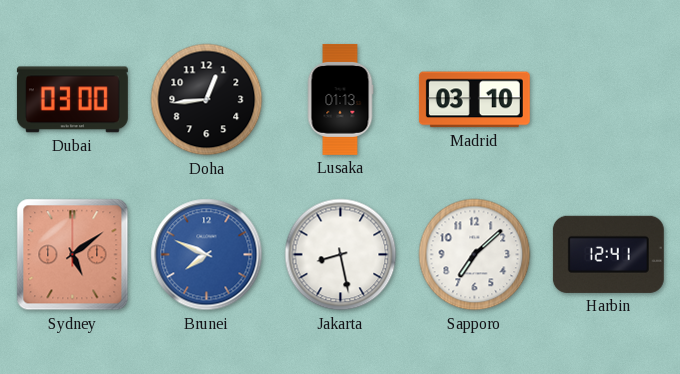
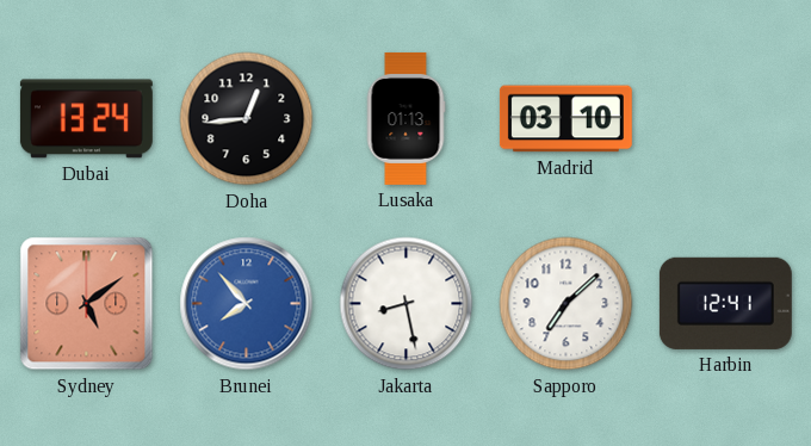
Dubai: 03:00 -> 13:24
Brunei: 7:49 -> 7:53
